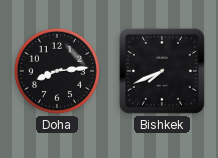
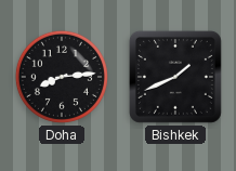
Bishkek: 7:41 -> 1:41
